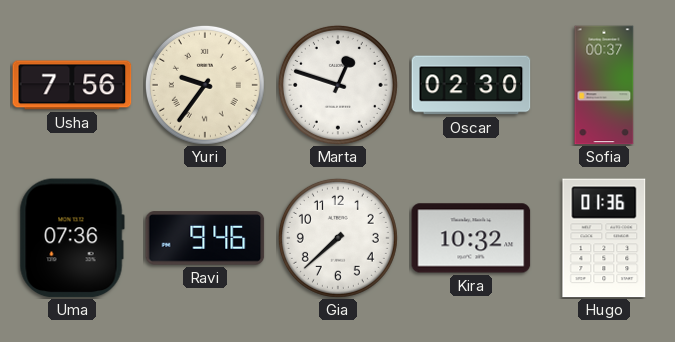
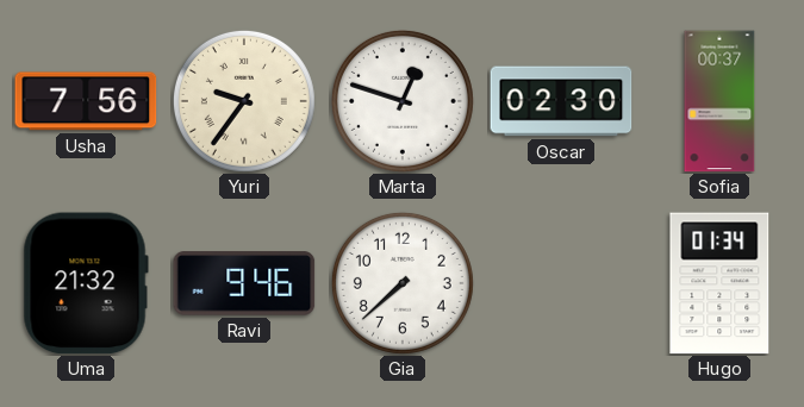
Uma: 07:36 -> 21:32
Kira: 10:32 -> none
Hugo: 01:36 -> 01:34
